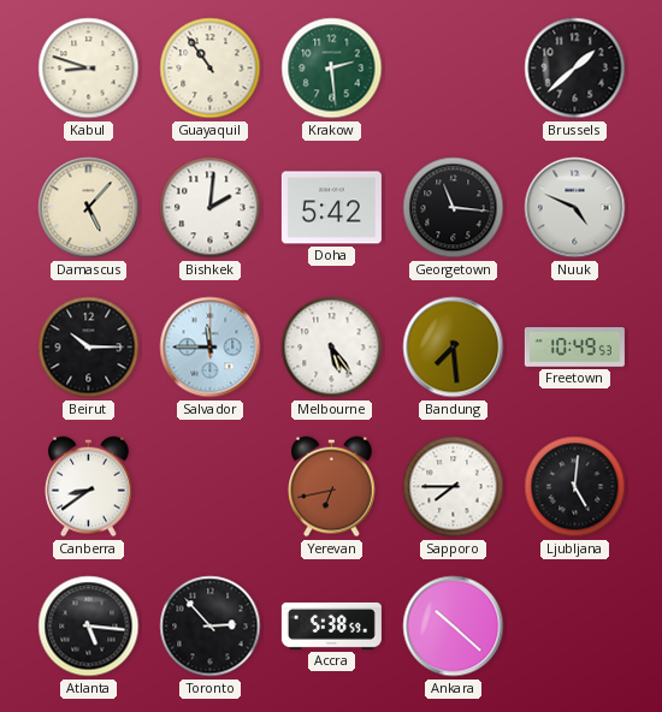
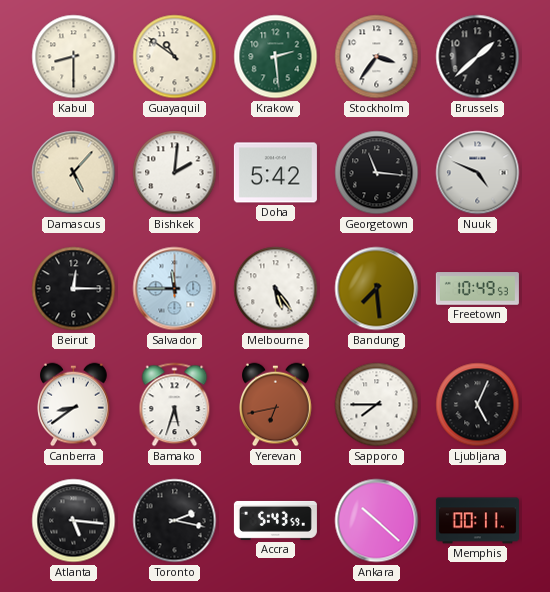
Kabul: 8:48 -> 8:30
Guayaquil: 10:54 -> 10:51
Stockholm: none -> 3:36
Beirut: 10:15 -> 12:15
Bamako: none -> 5:33
Ljubljana: 5:01 -> 5:04
Toronto: 2:53 -> 2:17
Accra: 5:38 -> 5:43
Memphis: none -> 00:11
